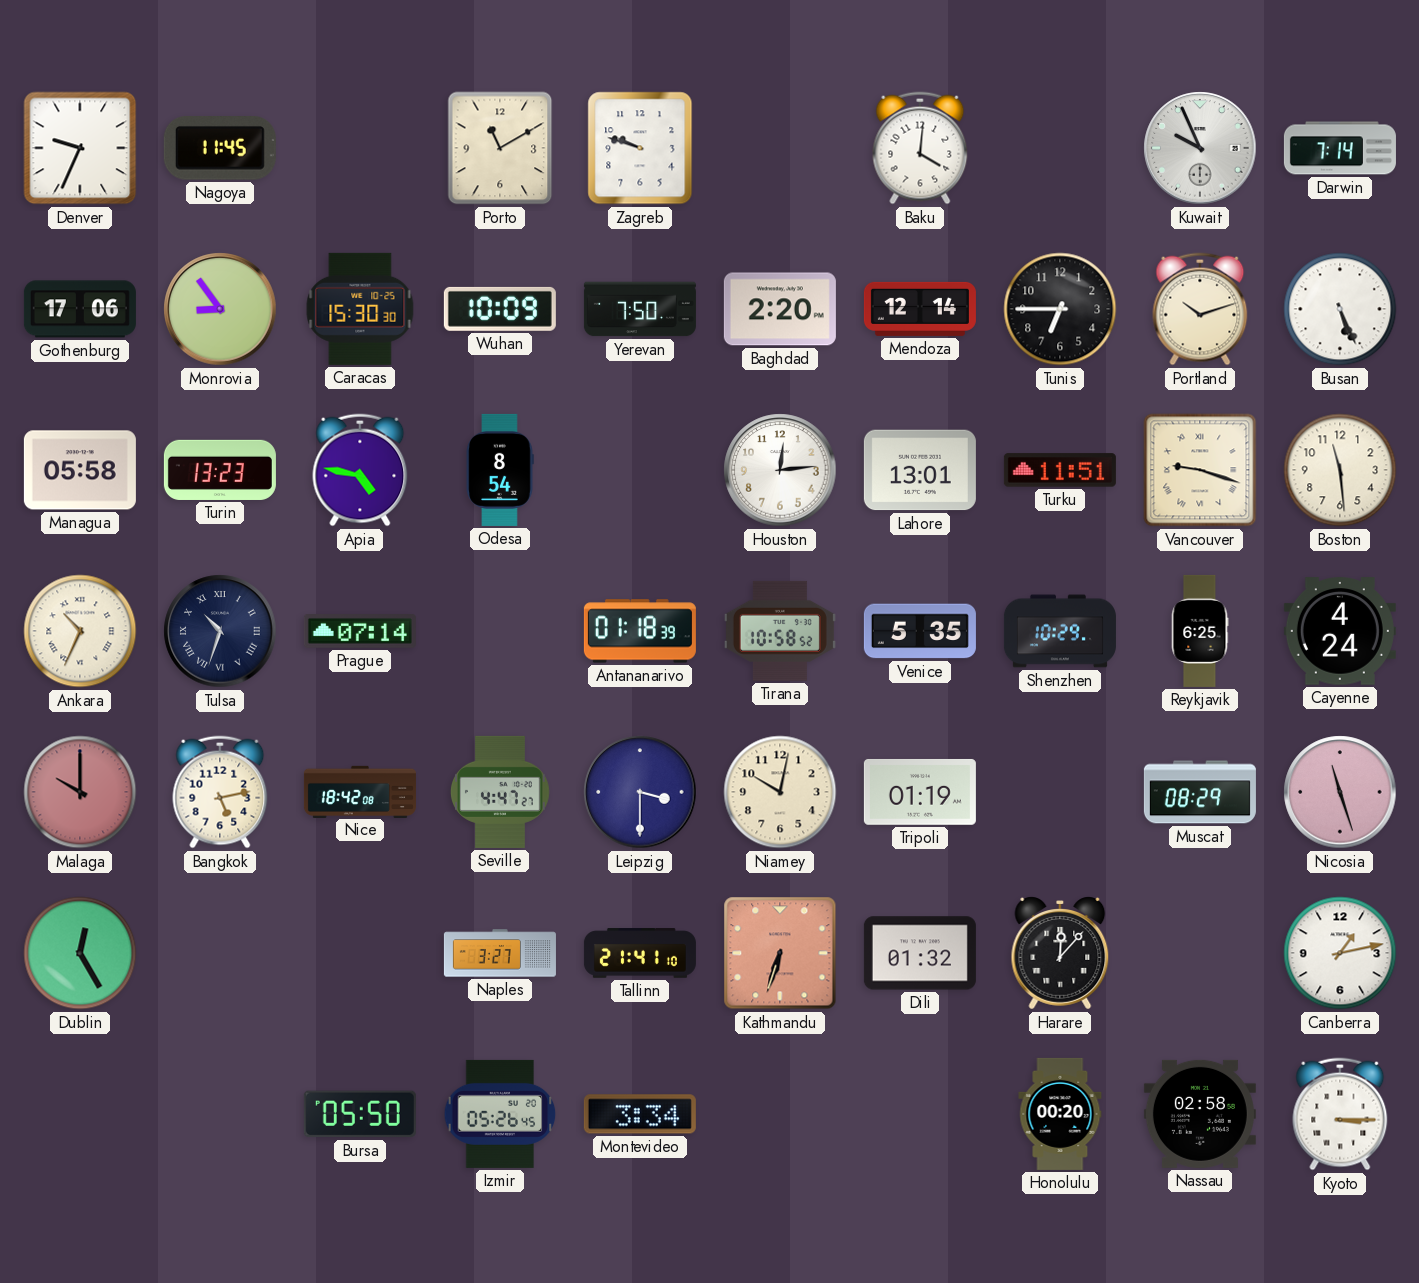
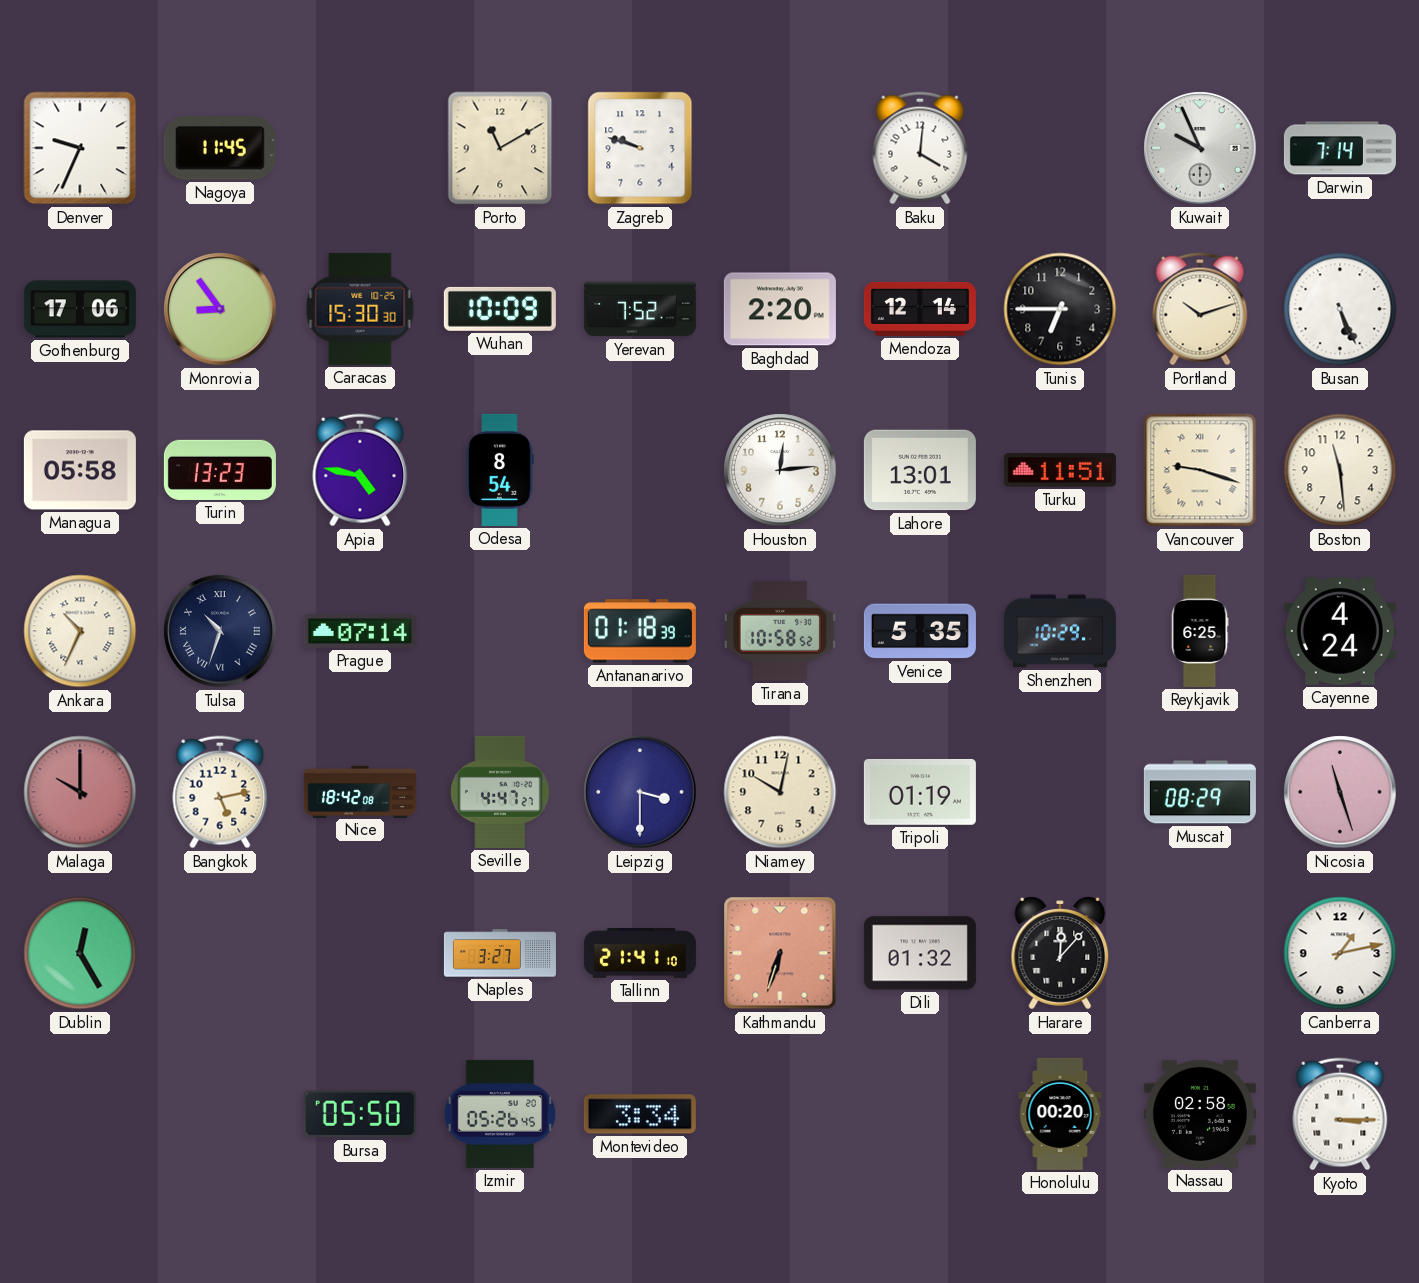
Yerevan: 7:50 -> 7:52
